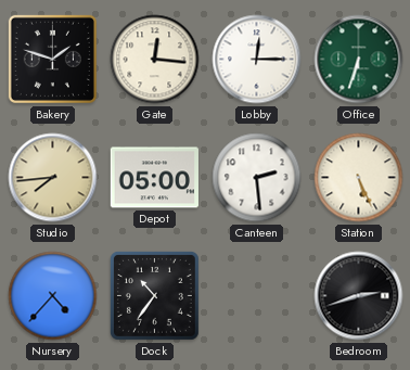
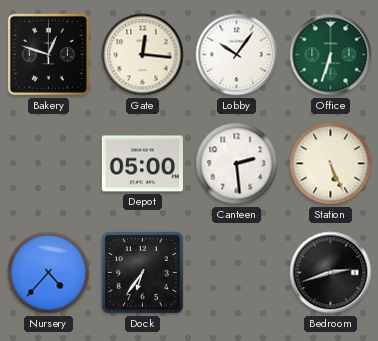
Bakery: 1:48 -> 12:48
Lobby: 12:15 -> 10:06
Studio: 7:44 -> none
Dock: 10:36 -> 6:36
